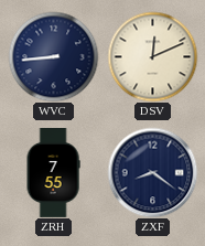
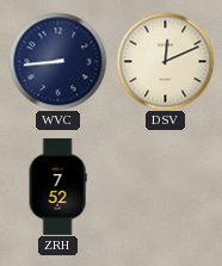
ZRH: 7:55 -> 7:52
ZXF: 8:21 -> none
